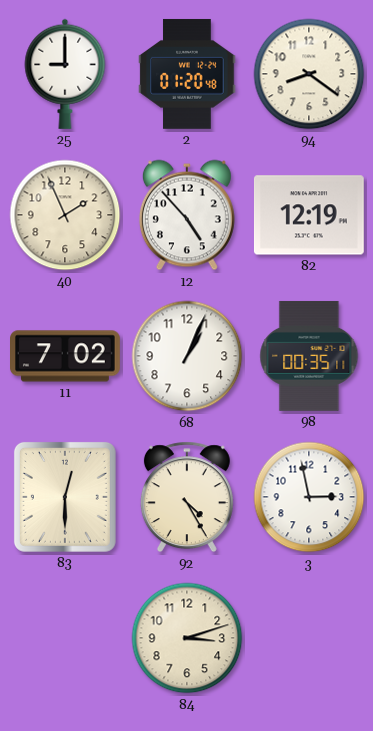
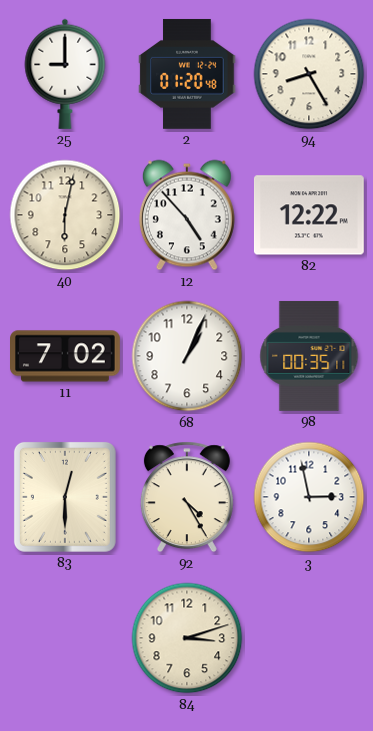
94: 8:21 -> 8:25
40: 1:56 -> 6:02
82: 12:19 -> 12:22
